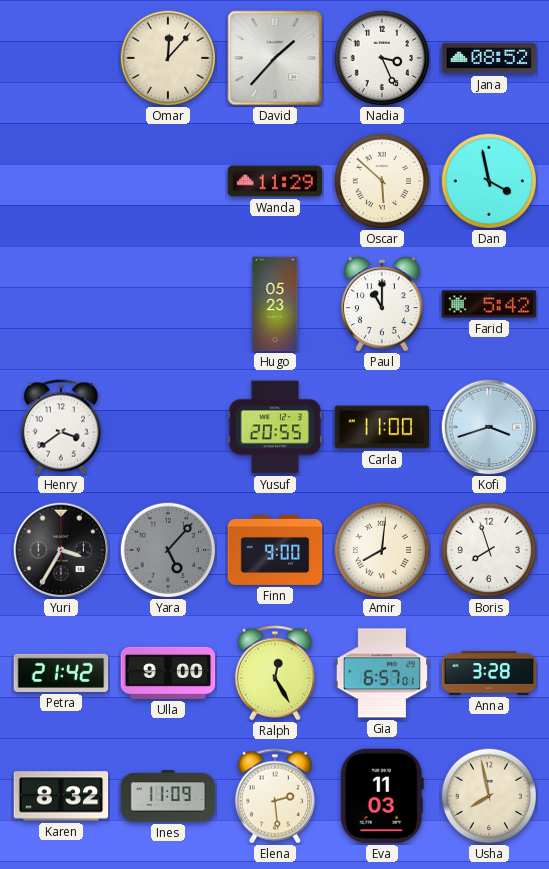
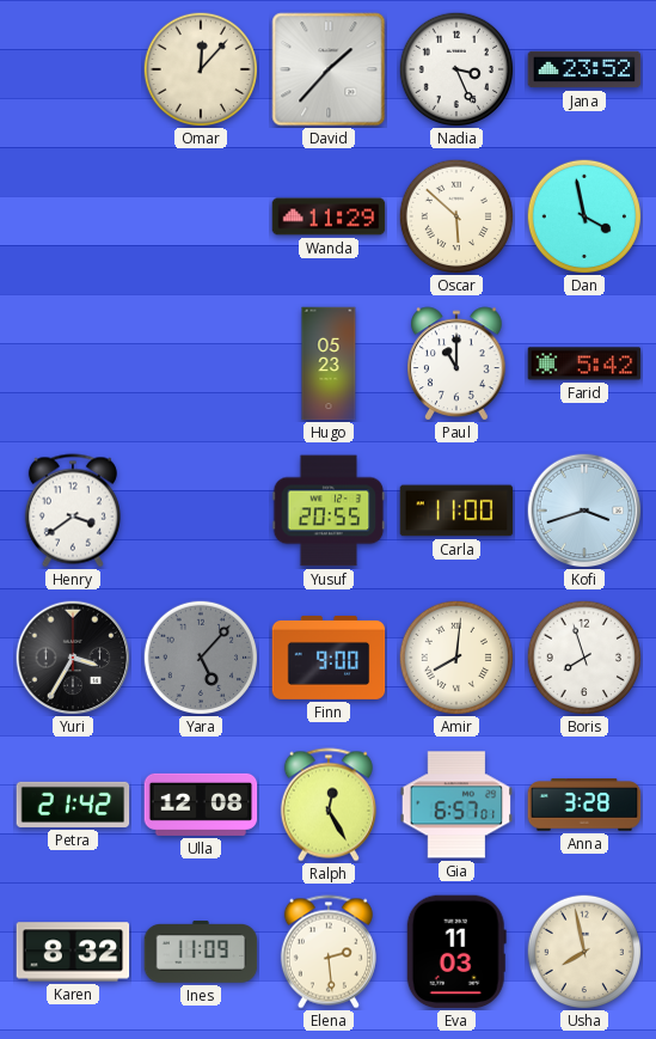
Jana: 08:52 -> 23:52
Ulla: 9:00 -> 12:08
